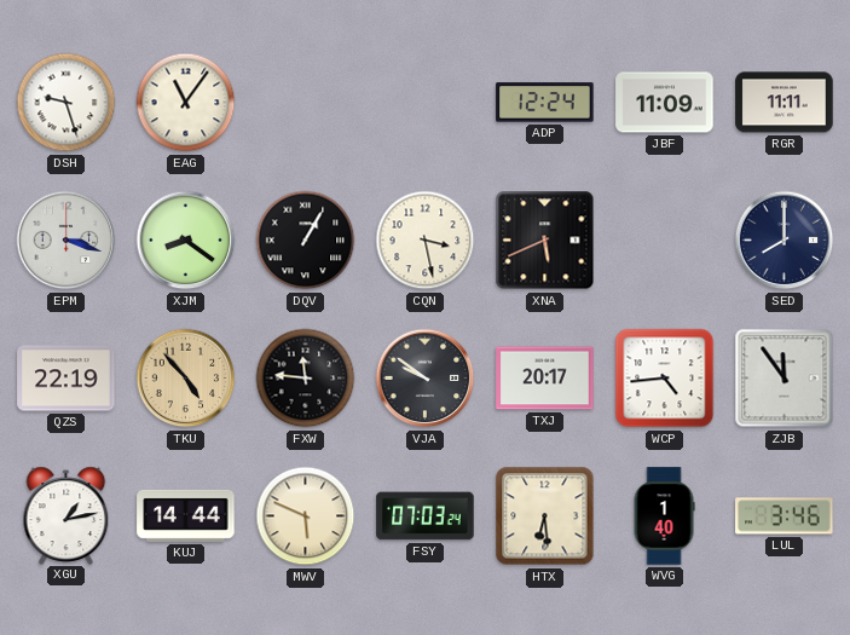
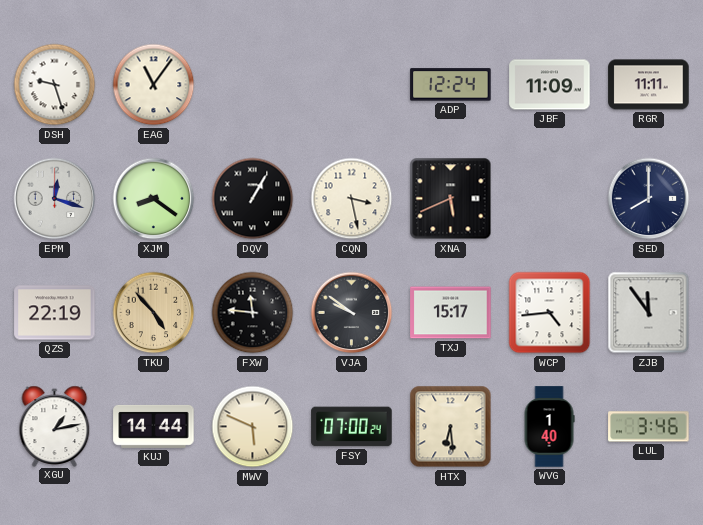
EPM: 3:18 -> 12:18
TXJ: 20:17 -> 15:17
FSY: 07:03 -> 07:00
